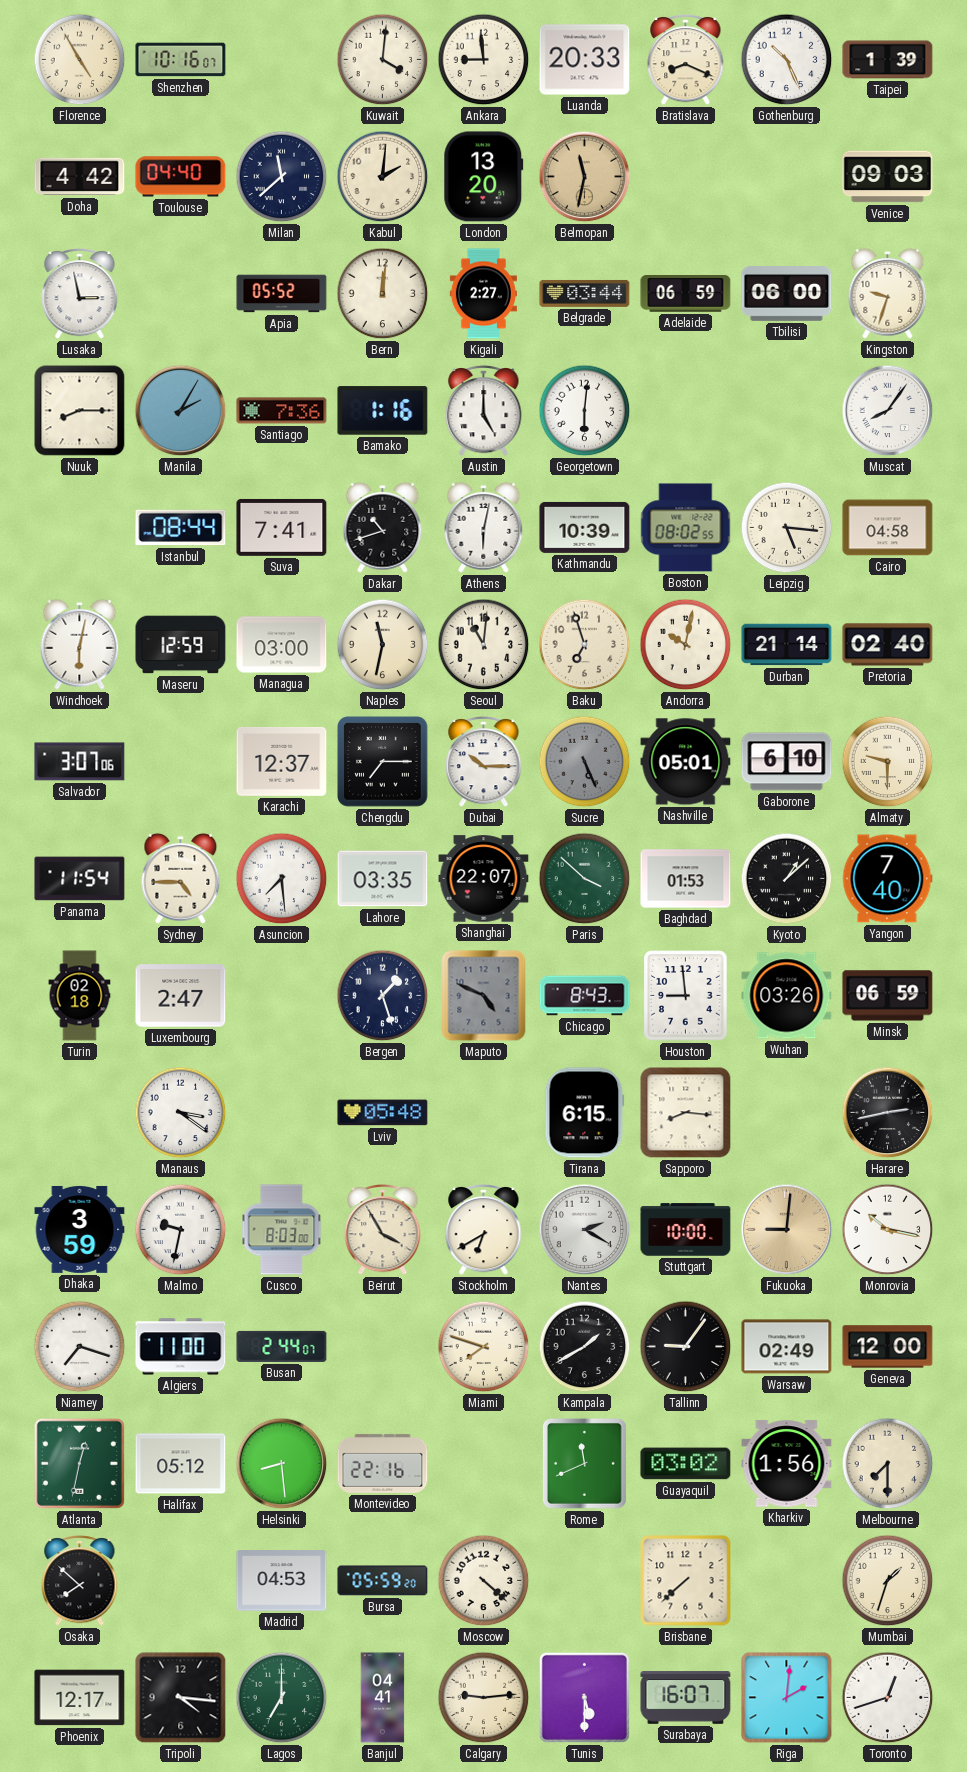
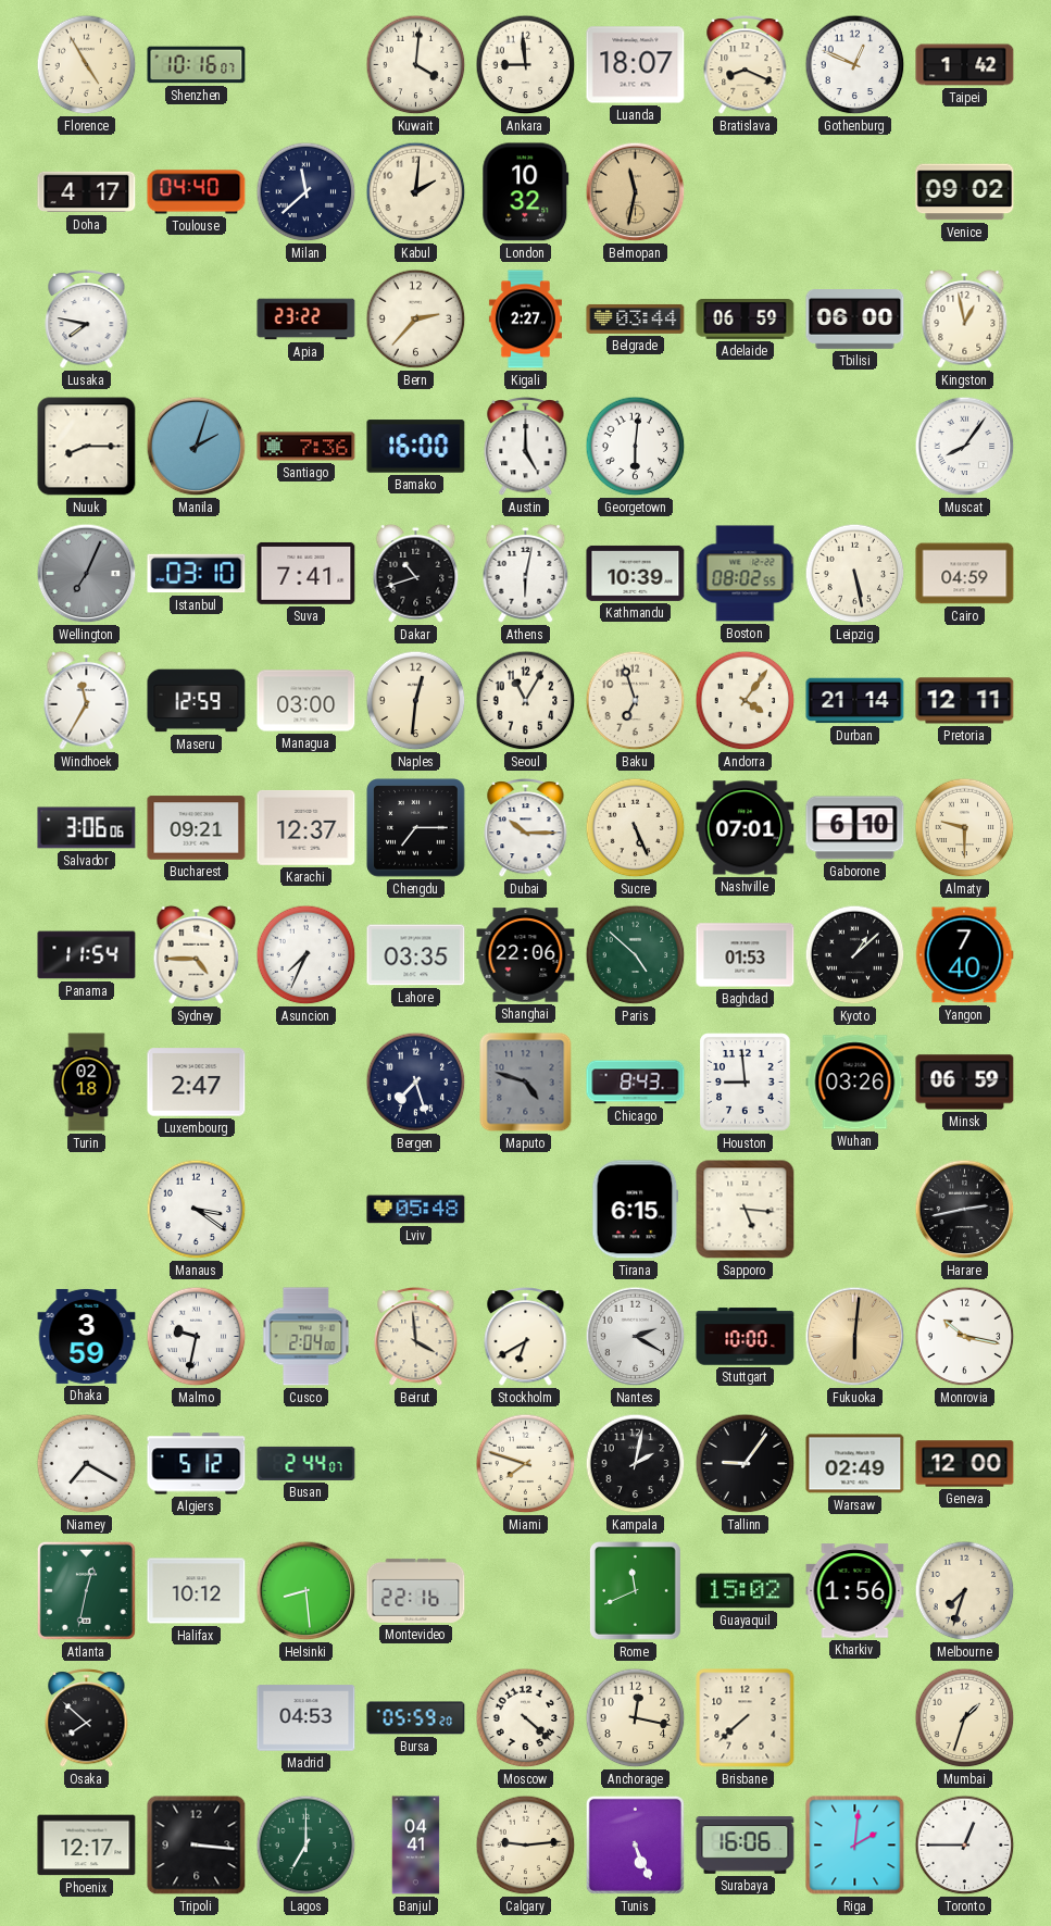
Luanda: 20:33 -> 18:07
Gothenburg: 10:26 -> 12:49
Taipei: 1:39 -> 1:42
Doha: 4:42 -> 4:17
London: 13:20 -> 10:32
Venice: 09:03 -> 09:02
Lusaka: 2:58 -> 7:47
Apia: 05:52 -> 23:22
Bern: 12:01 -> 2:37
Kingston: 9:33 -> 12:58
Manila: 2:05 -> 2:03
Bamako: 1:16 -> 16:00
Wellington: none -> 7:04
Istanbul: 08:44 -> 03:10
Leipzig: 5:16 -> 5:28
Cairo: 04:58 -> 04:59
Windhoek: 6:02 -> 11:35
Naples: 11:32 -> 12:31
Seoul: 11:01 -> 11:05
Andorra: 10:02 -> 4:06
Pretoria: 02:40 -> 12:11
Salvador: 3:07 -> 3:06
Bucharest: none -> 09:21
Sucre dial: grey -> cream
Nashville: 05:01 -> 07:01
Asuncion: 7:29 -> 7:34
Shanghai: 22:07 -> 22:06
Paris: 3:52 -> 4:52
Bergen: 1:27 -> 7:27
Maputo: 4:49 -> 4:48
Sapporo: 8:16 -> 5:16
Cusco: 8:03 -> 2:04
Beirut: 3:55 -> 3:59
Fukuoka: 9:01 -> 6:01
Niamey: 7:18 -> 7:20
Algiers: 11:00 -> 5:12
Kampala: 1:40 -> 2:02
Halifax: 05:12 -> 10:12
Guayaquil: 03:02 -> 15:02
Melbourne: 7:30 -> 7:33
Anchorage: none -> 12:17
Tripoli: 4:16 -> 3:16
Tunis: 5:30 -> 5:26
Surabaya: 16:07 -> 16:06
Toronto: 12:42 -> 12:45
